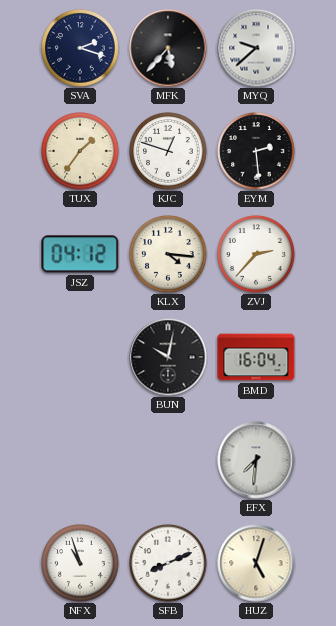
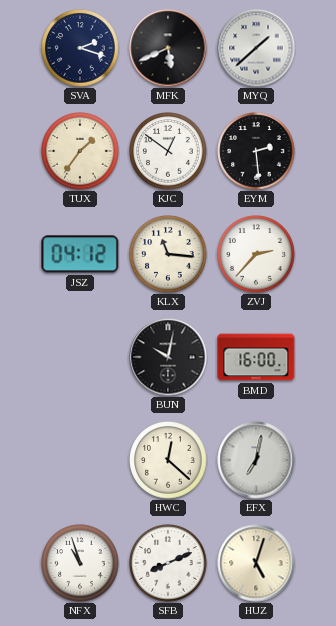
MFK: 5:37 -> 5:41
MYQ: 9:38 -> 1:38
KJC: 12:48 -> 12:51
KLX: 4:16 -> 11:16
BMD: 16:04 -> 16:00
HWC: none -> 12:22
EFX: 7:31 -> 7:02
